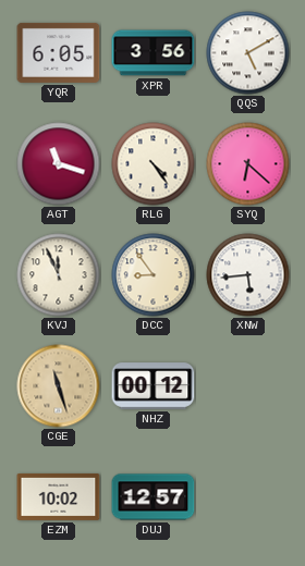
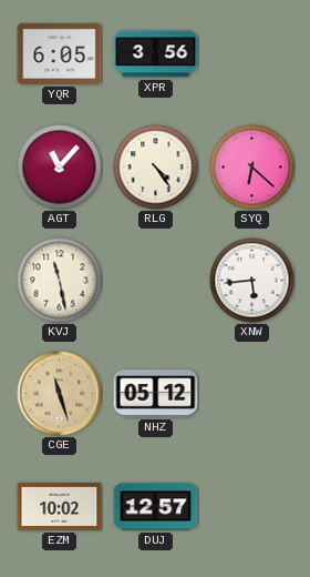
QQS: 5:10 -> none
AGT: 11:18 -> 11:07
KVJ: 11:56 -> 11:28
DCC: 8:54 -> none
NHZ: 00:12 -> 05:12
